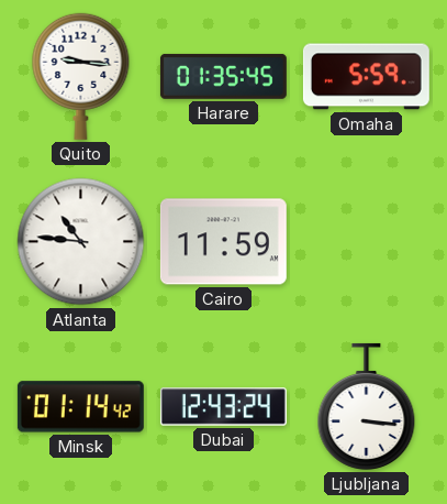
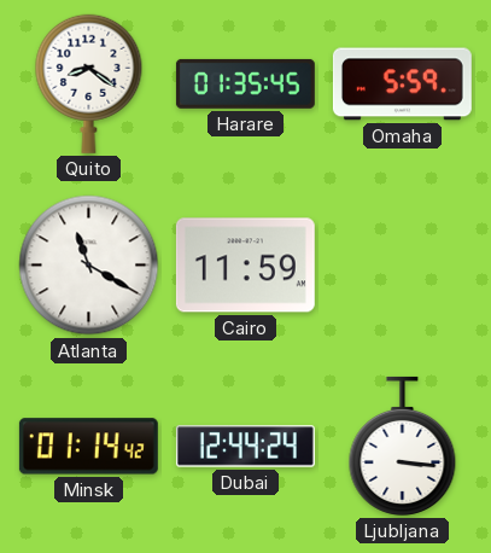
Quito: 9:16 -> 8:21
Atlanta: 10:46 -> 11:20
Dubai: 12:43 -> 12:44
